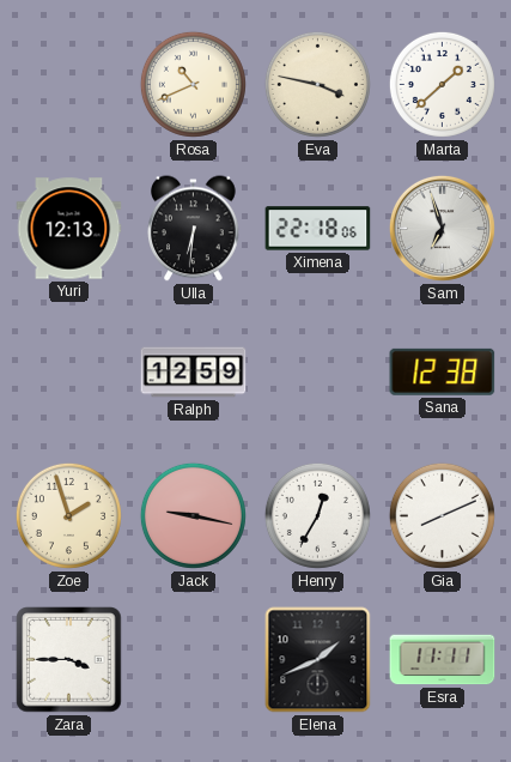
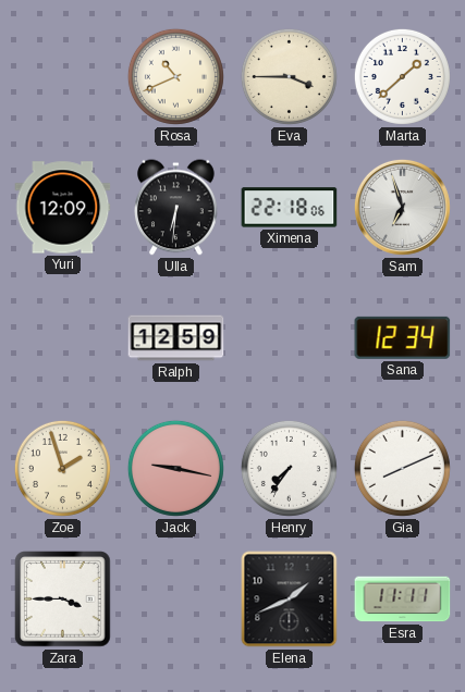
Eva: 3:47 -> 3:45
Yuri: 12:13 -> 12:09
Sana: 12:38 -> 12:34
Henry: 12:35 -> 7:36
